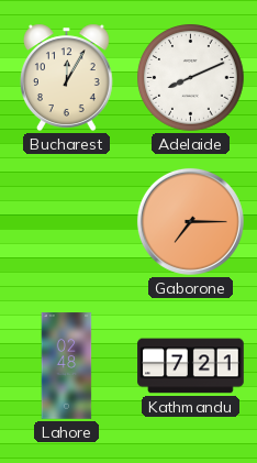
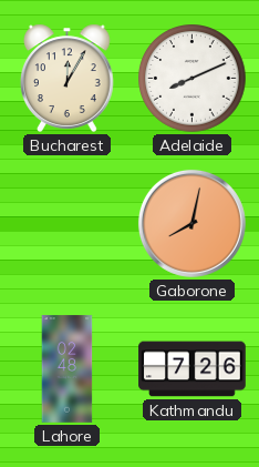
Gaborone: 7:15 -> 8:02
Kathmandu: 7:21 -> 7:26
